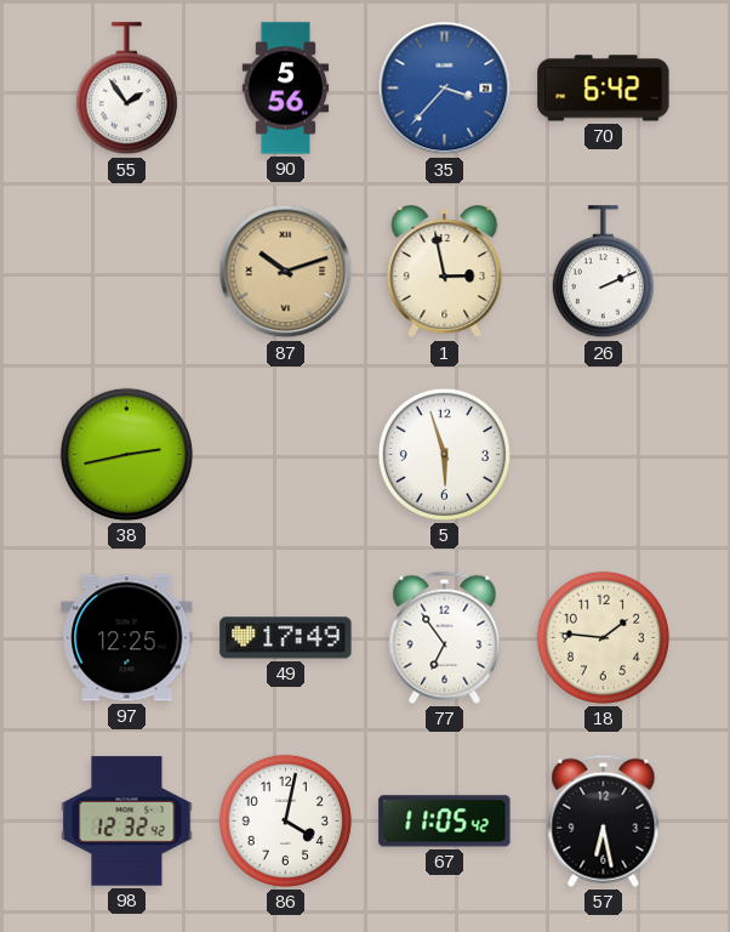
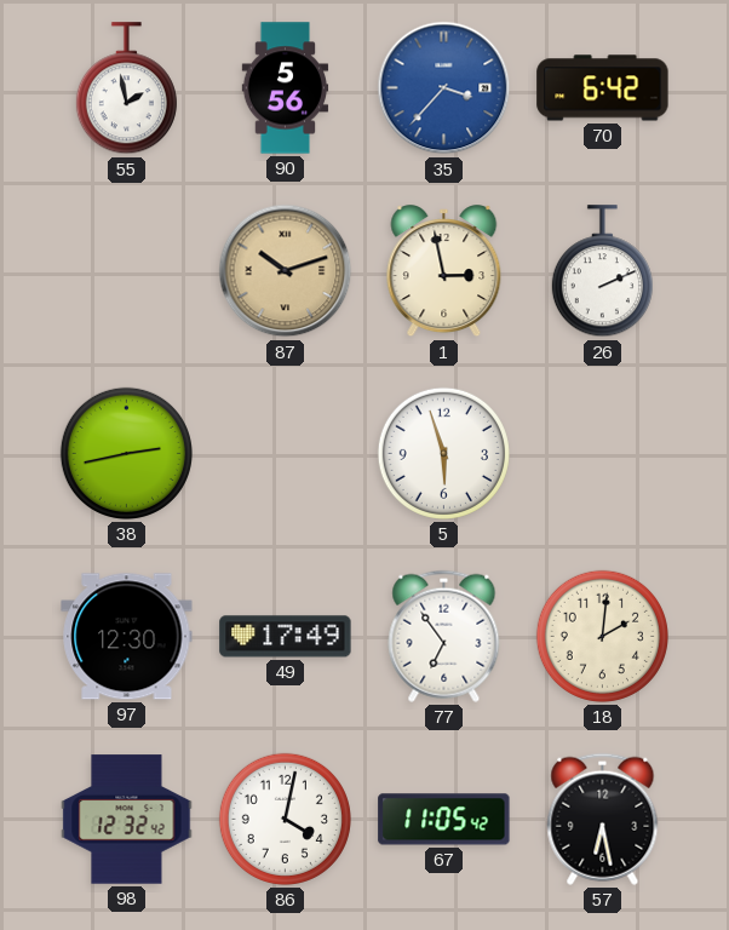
55: 1:54 -> 1:58
97: 12:25 -> 12:30
18: 1:46 -> 2:01
